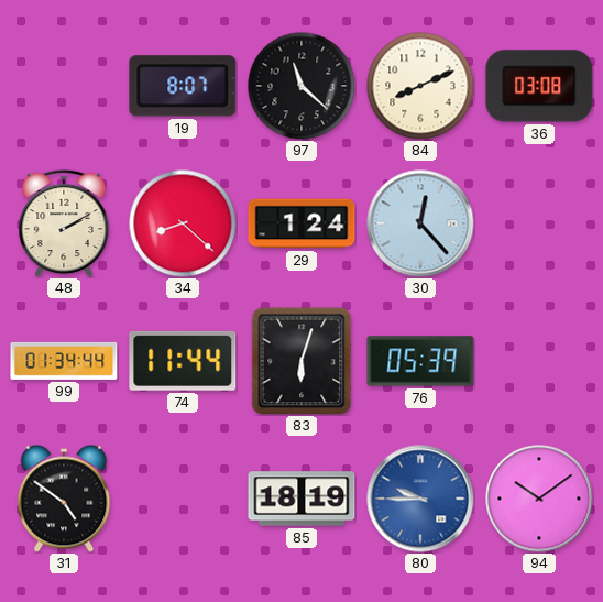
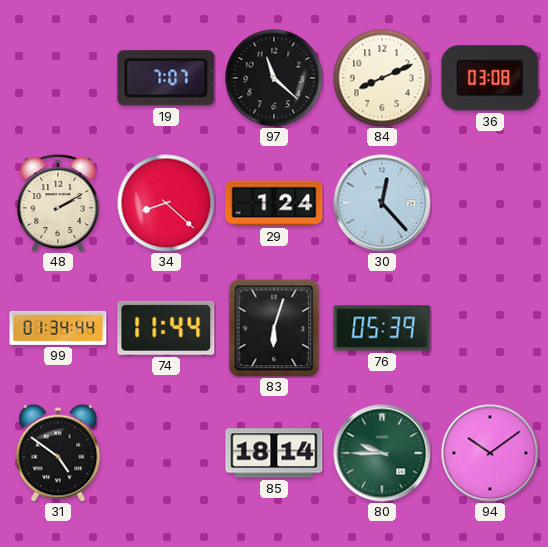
19: 8:07 -> 7:07
85: 18:19 -> 18:14
80 dial: blue -> green
